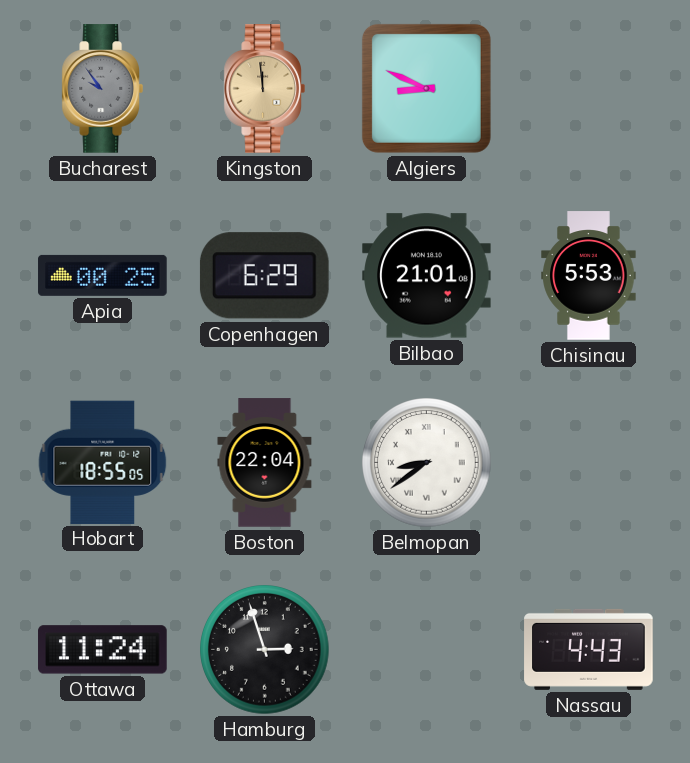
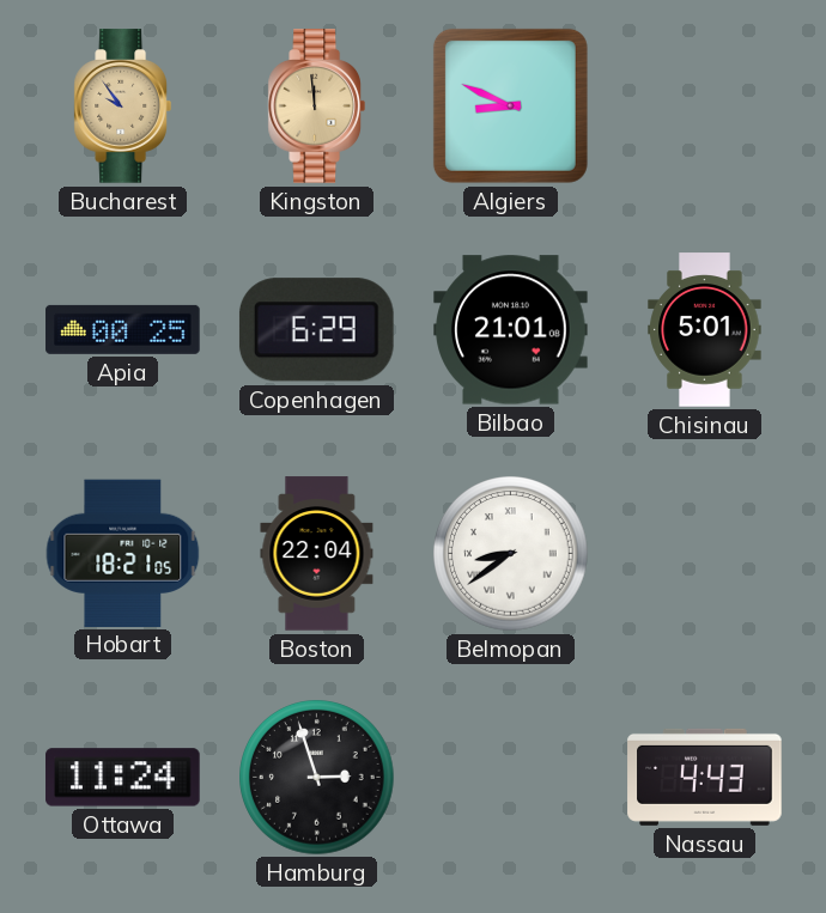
Bucharest dial: grey -> champagne
Chisinau: 5:53 -> 5:01
Hobart: 18:55 -> 18:21
